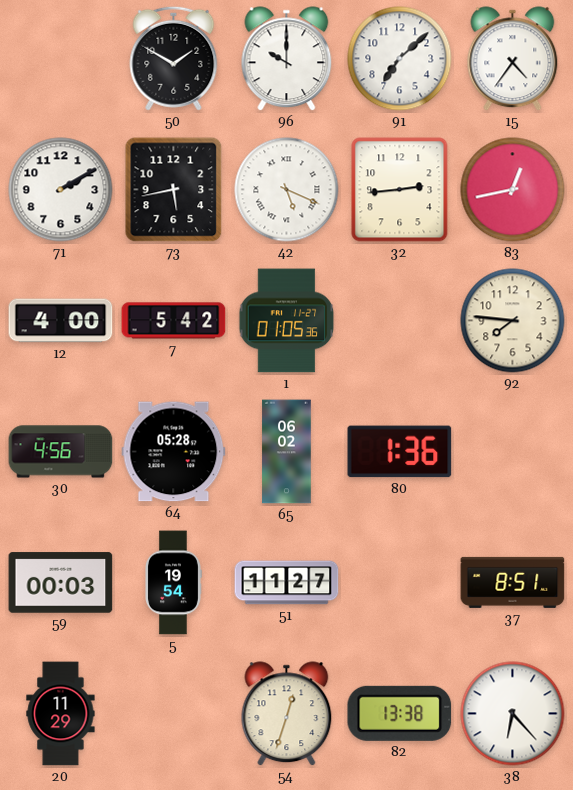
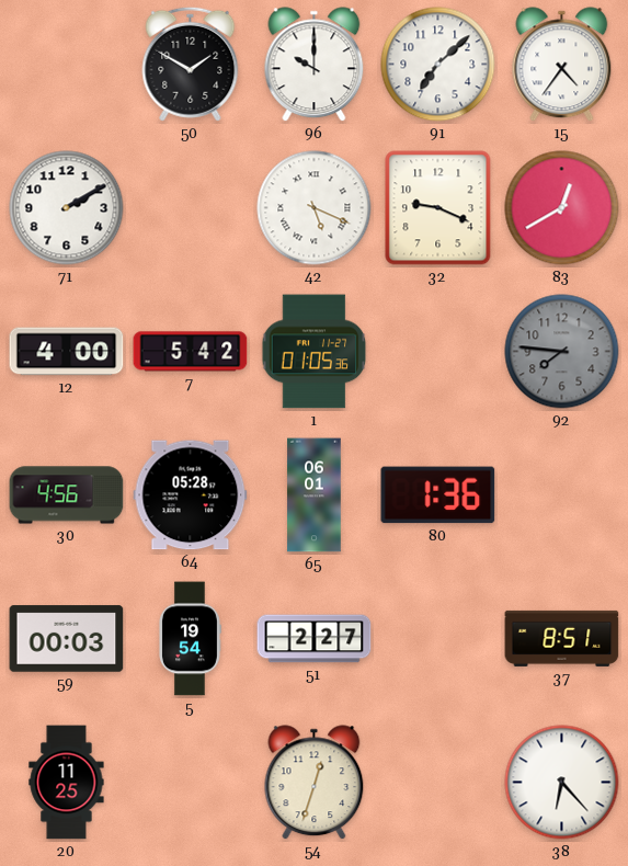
73: 5:43 -> none
32: 2:44 -> 9:19
83: 12:43 -> 12:40
92 dial: cream -> grey
65: 06:02 -> 06:01
51: 11:27 -> 2:27
20: 11:29 -> 11:25
82: 13:38 -> none
